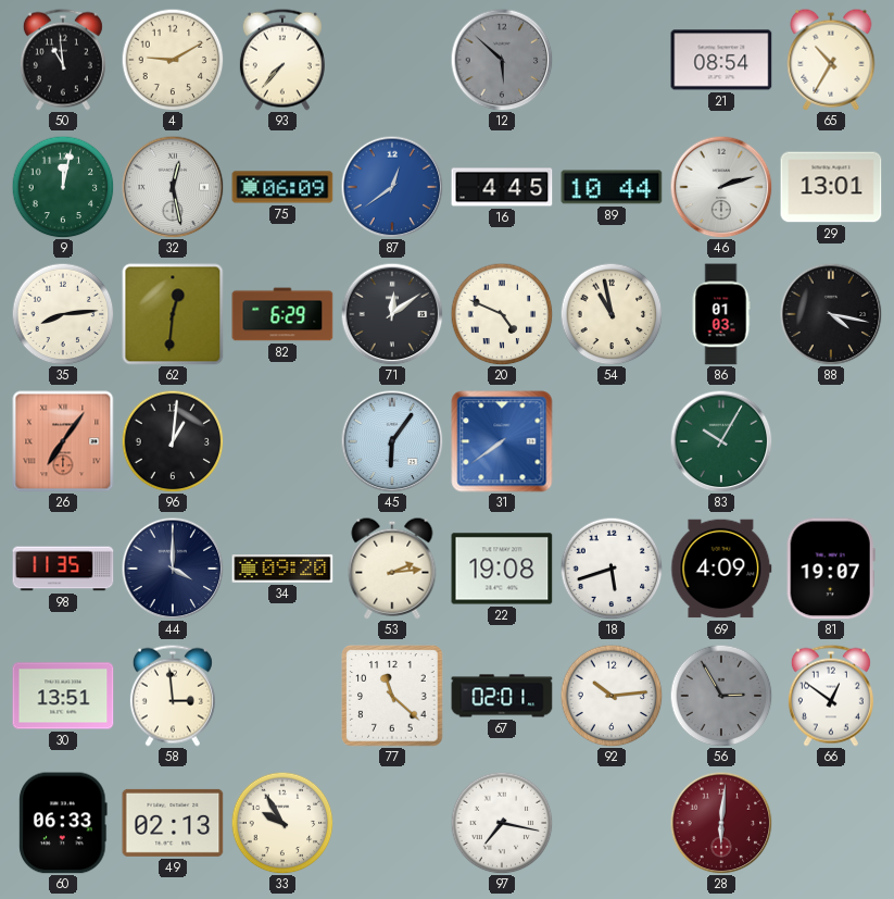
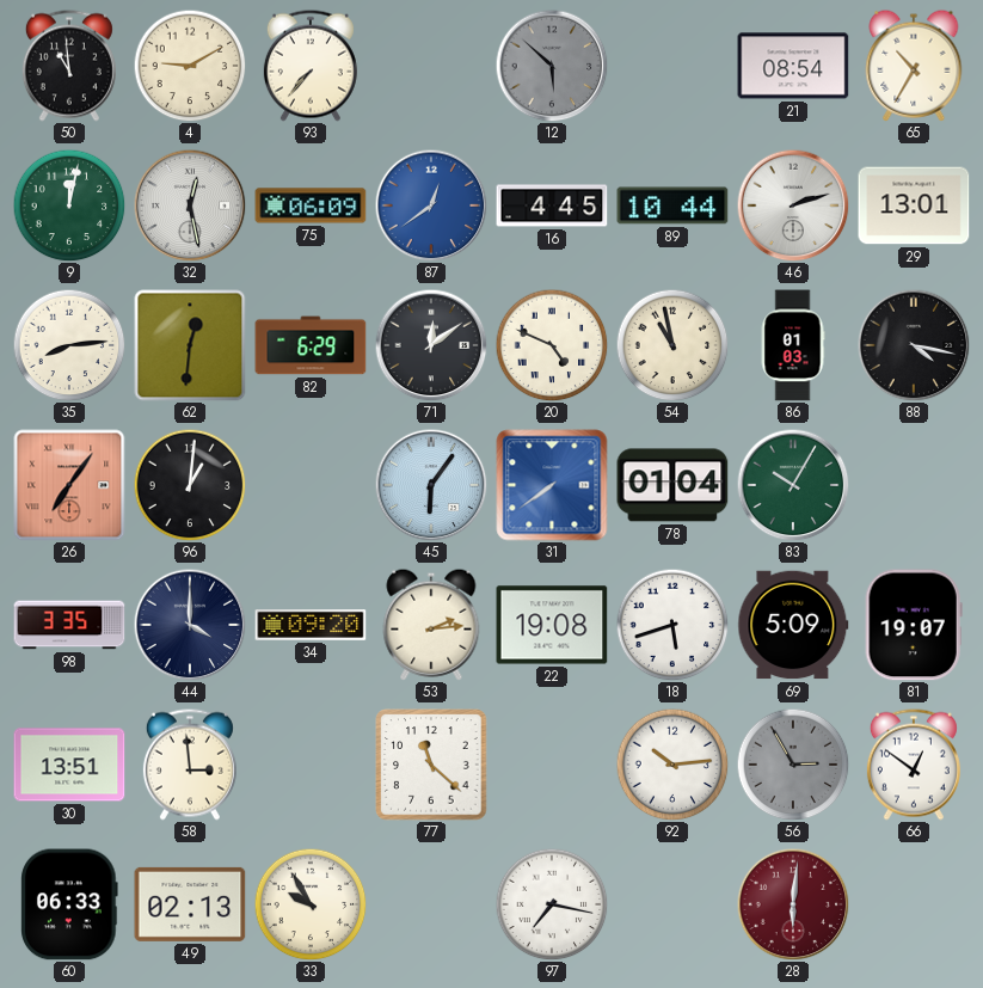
78: none -> 01:04
98: 11:35 -> 3:35
69: 4:09 -> 5:09
67: 02:01 -> none
